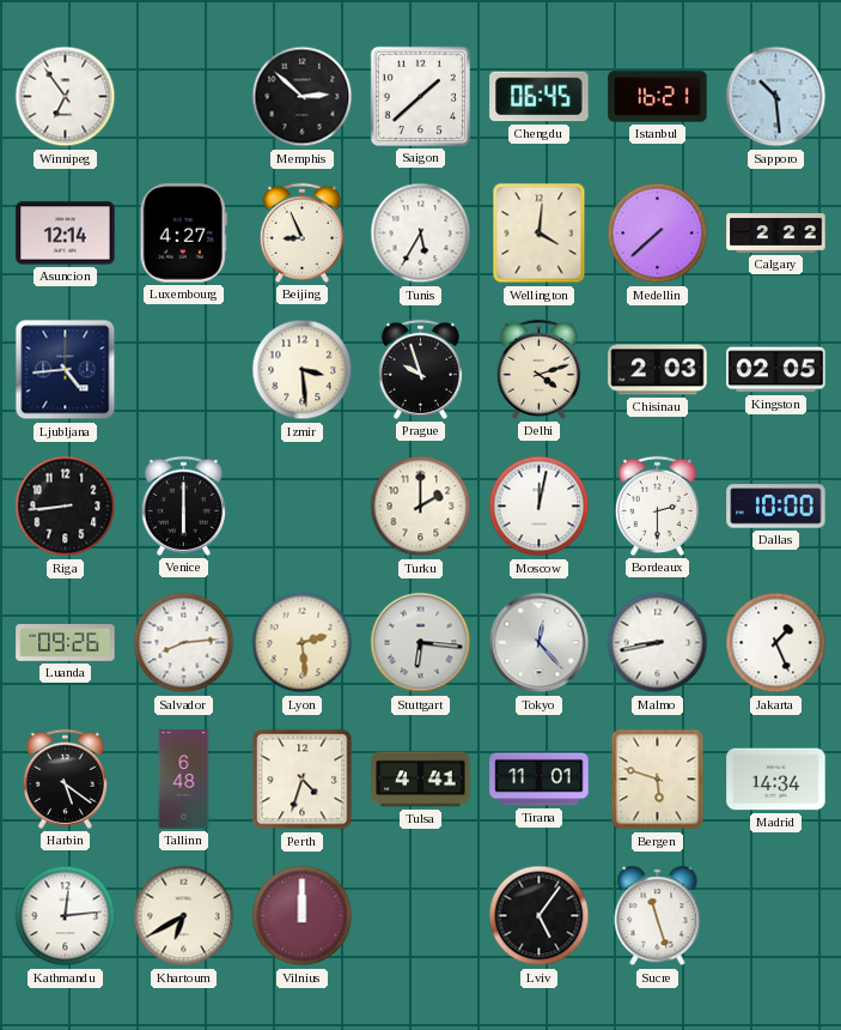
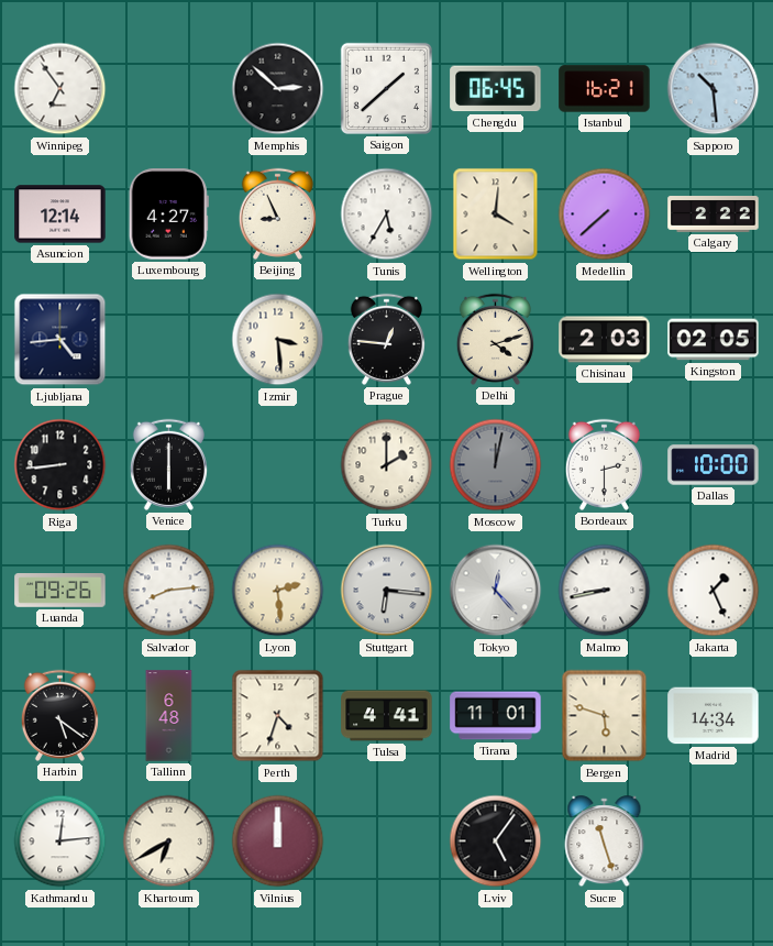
Prague: 9:57 -> 12:46
Moscow dial: white -> grey
